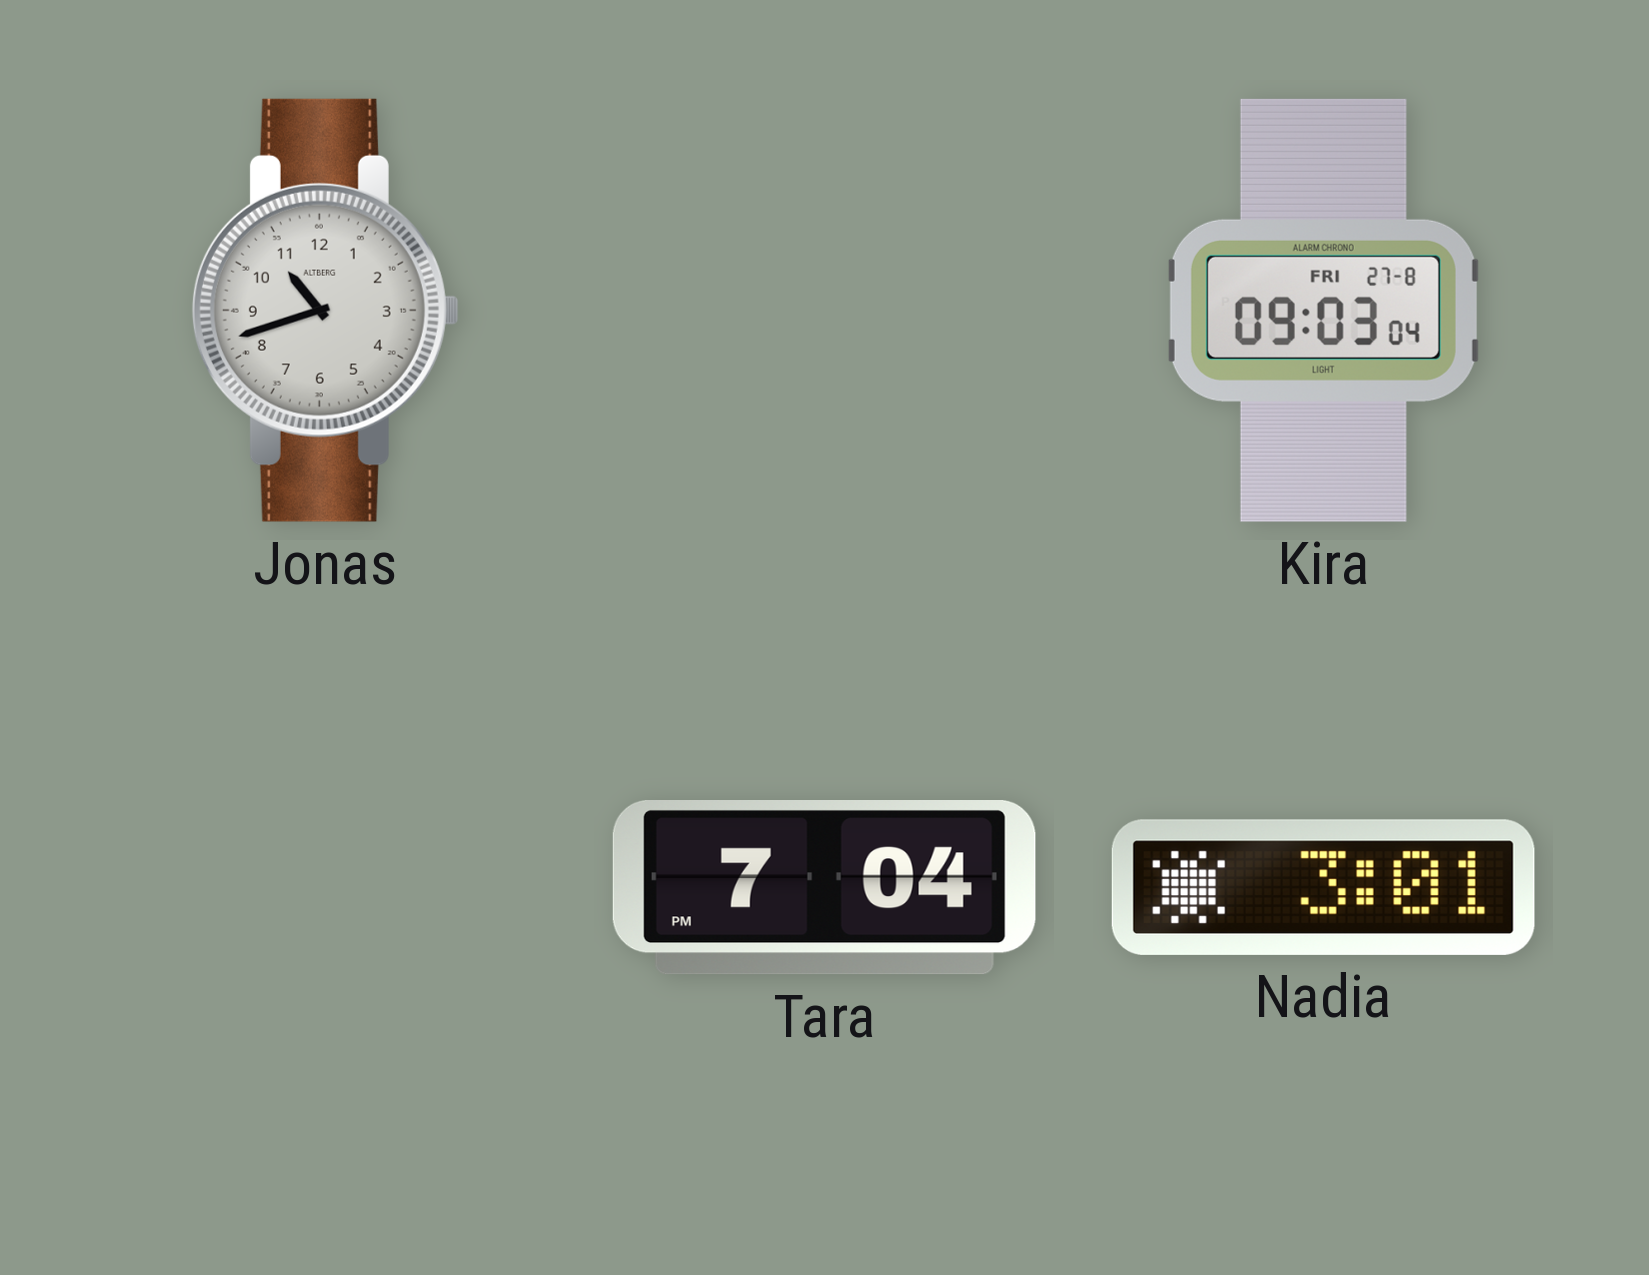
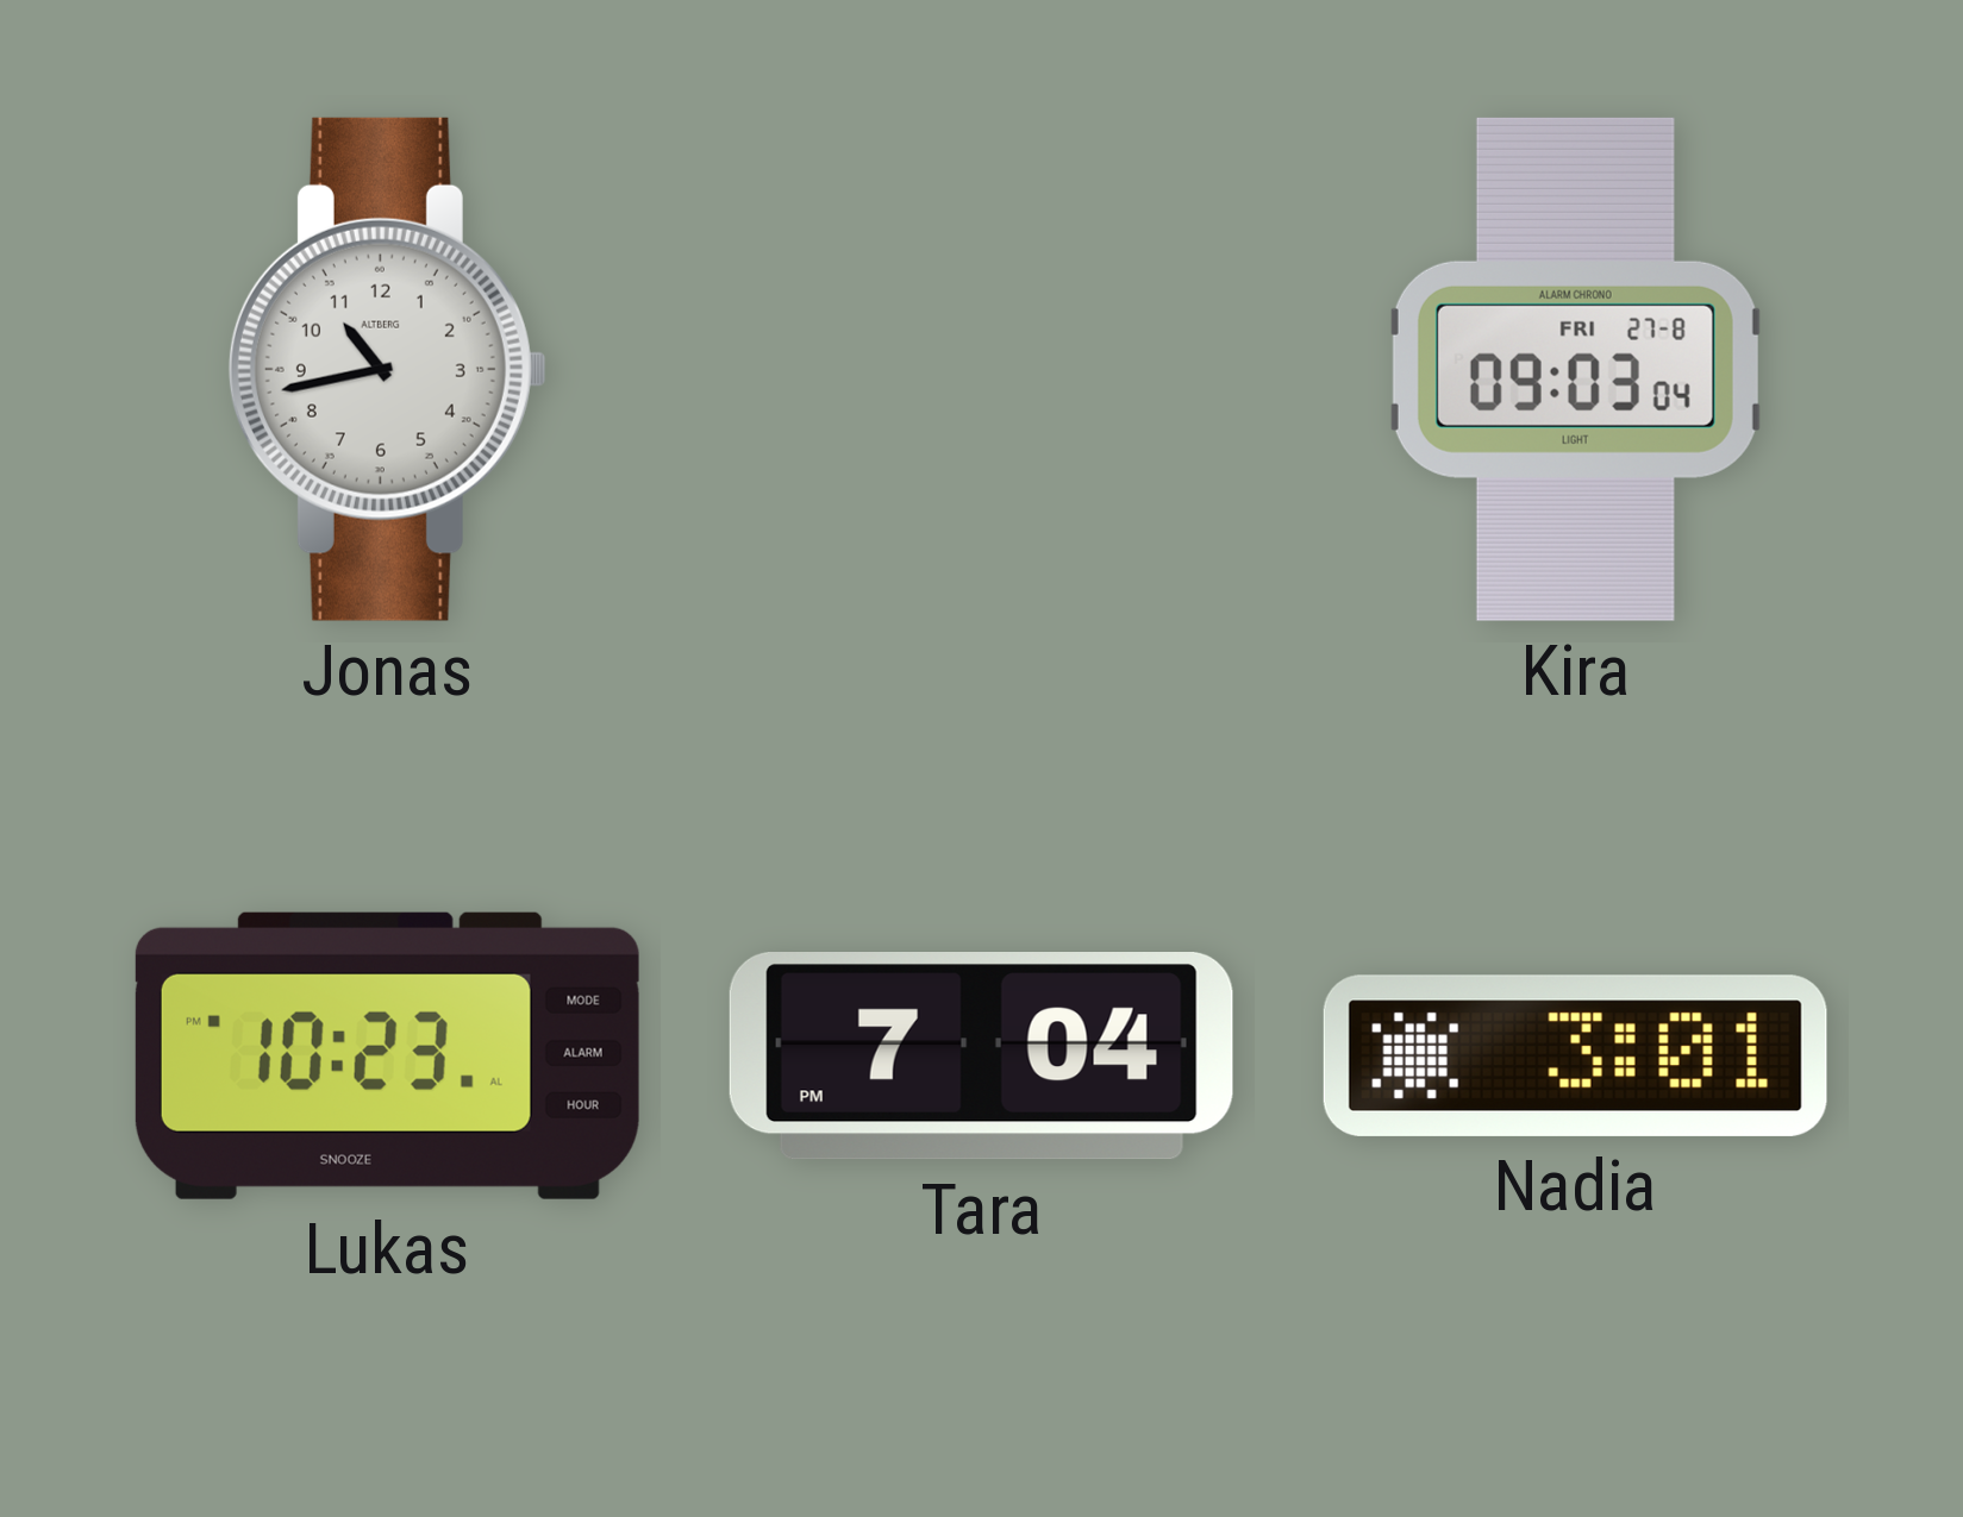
Jonas: 10:42 -> 10:43
Lukas: none -> 10:23
